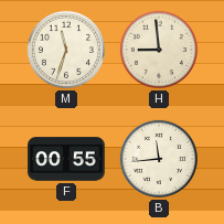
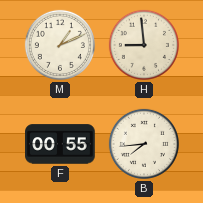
M: 11:33 -> 1:11
B: 11:44 -> 7:44
